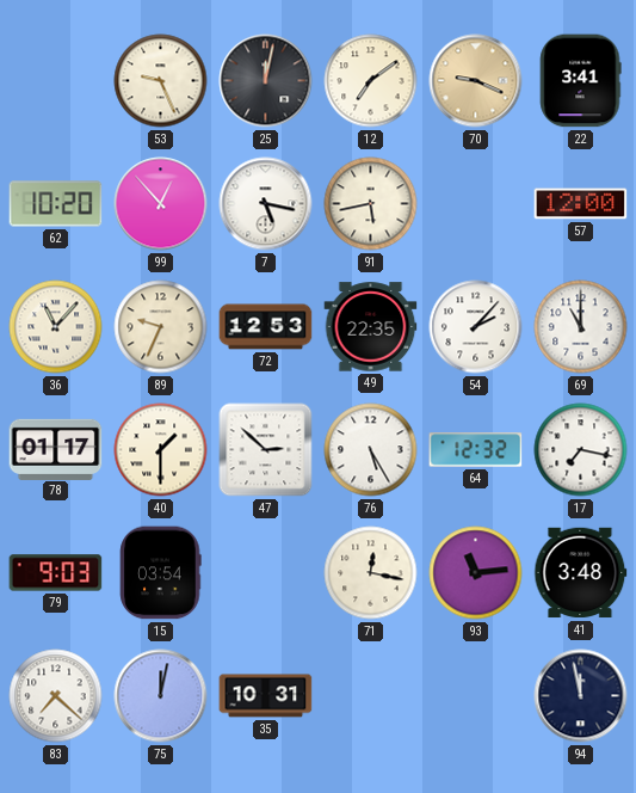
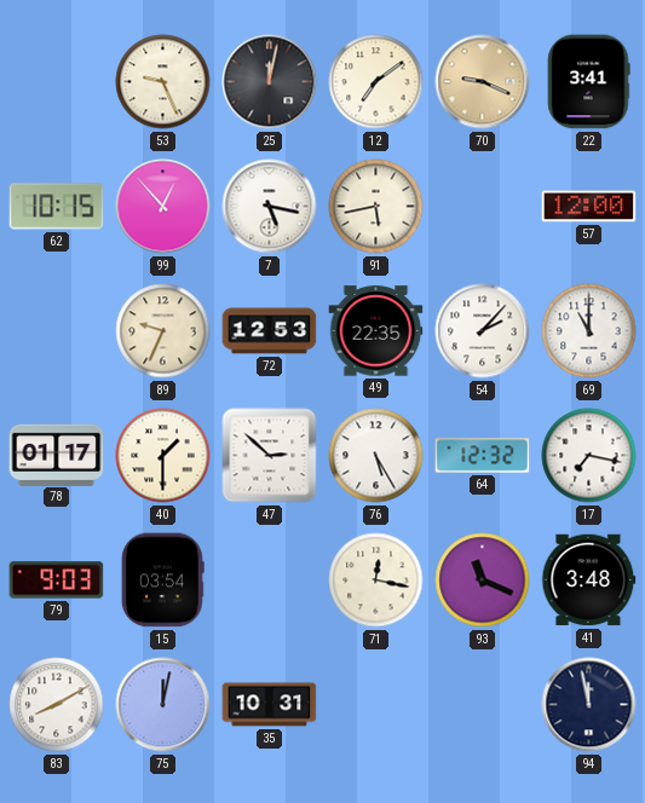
62: 10:20 -> 10:15
36: 11:07 -> none
93: 11:14 -> 11:19
83: 7:22 -> 8:10
